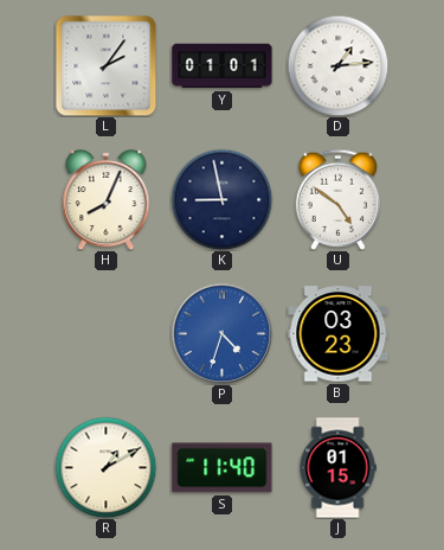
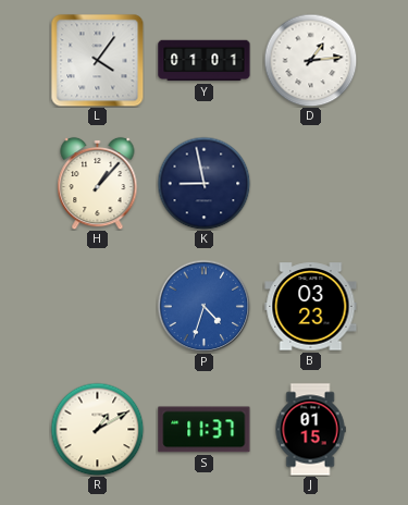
L: 2:06 -> 4:06
H: 8:04 -> 1:07
U: 4:51 -> none
S: 11:40 -> 11:37
